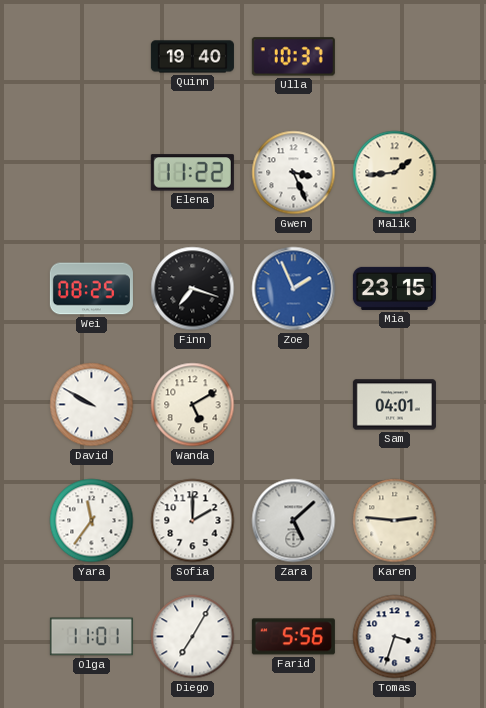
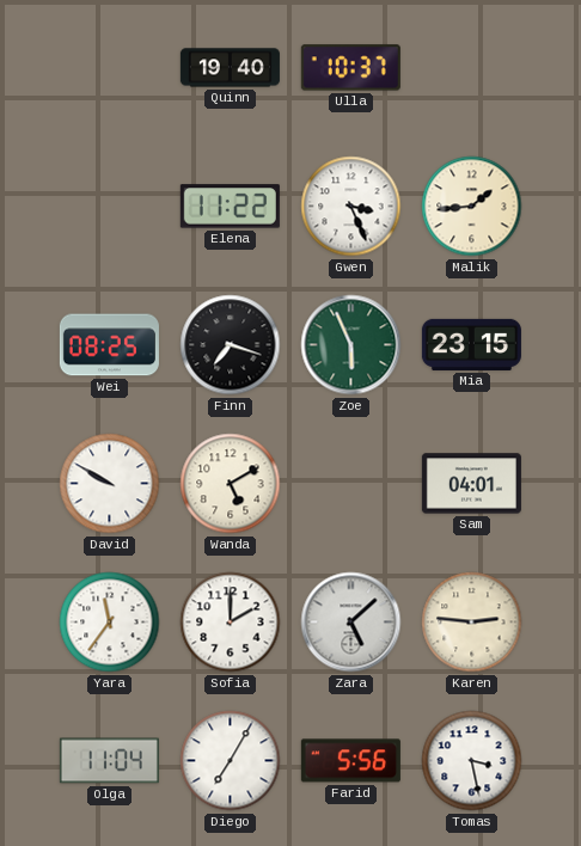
Zoe: 1:56 -> 5:56
Zoe dial: blue -> green
Olga: 11:01 -> 11:04
Tomas: 3:33 -> 3:28
